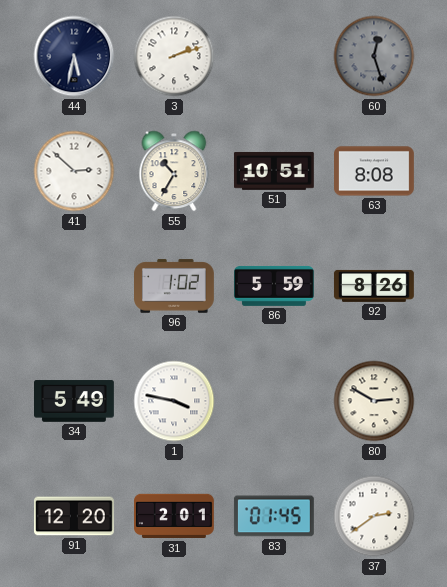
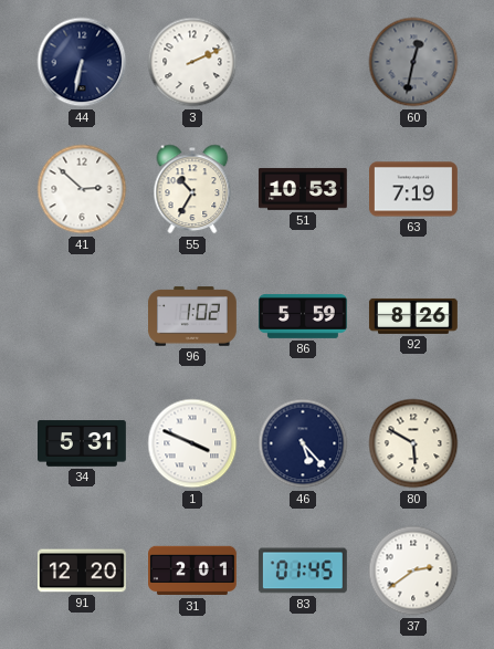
44: 5:32 -> 6:32
3: 2:12 -> 2:11
60: 12:27 -> 12:32
51: 10:51 -> 10:53
63: 8:08 -> 7:19
34: 5:49 -> 5:31
1: 3:47 -> 3:49
46: none -> 5:23
80: 2:50 -> 5:50
